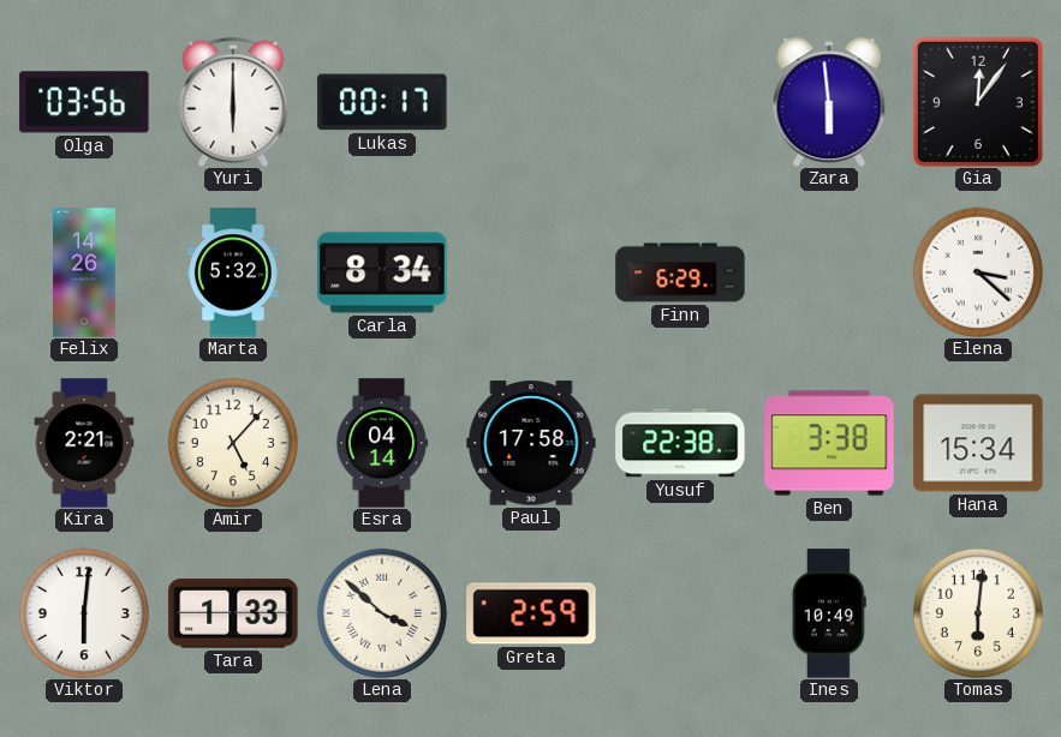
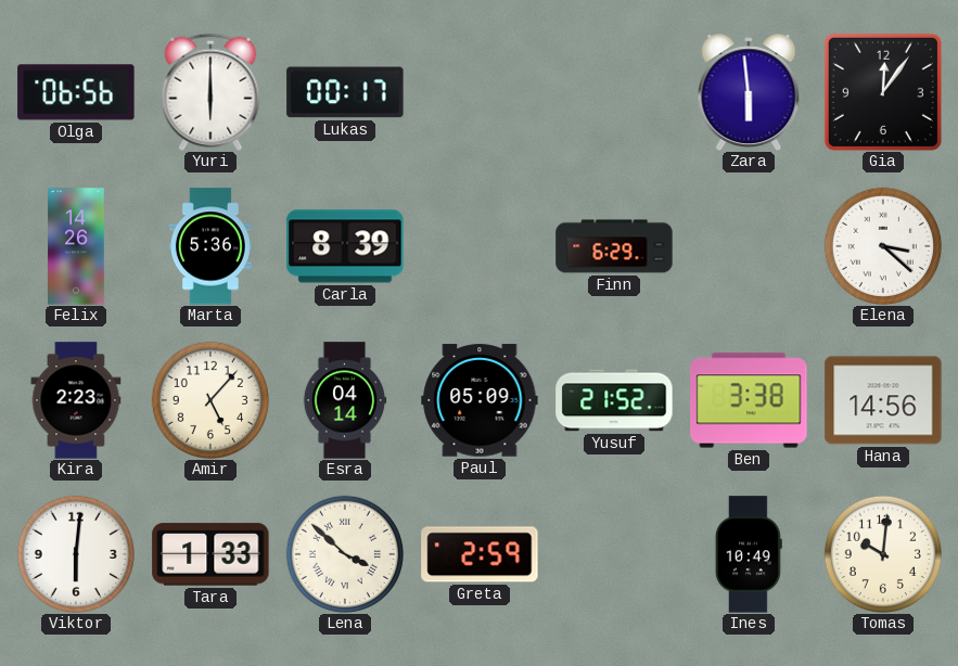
Olga: 03:56 -> 06:56
Marta: 5:32 -> 5:36
Carla: 8:34 -> 8:39
Kira: 2:21 -> 2:23
Paul: 17:58 -> 05:09
Yusuf: 22:38 -> 21:52
Hana: 15:34 -> 14:56
Tomas: 6:01 -> 10:01
